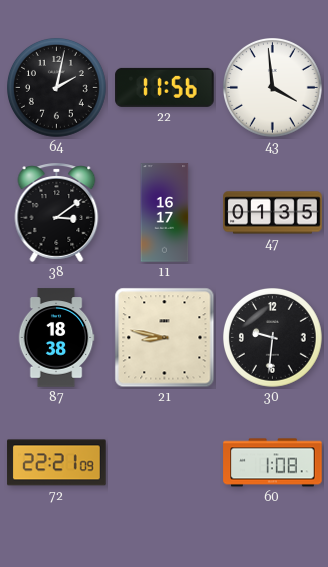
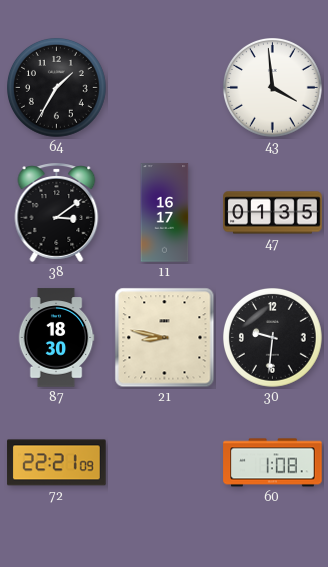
64: 2:02 -> 1:35
22: 11:56 -> none
87: 18:38 -> 18:30
